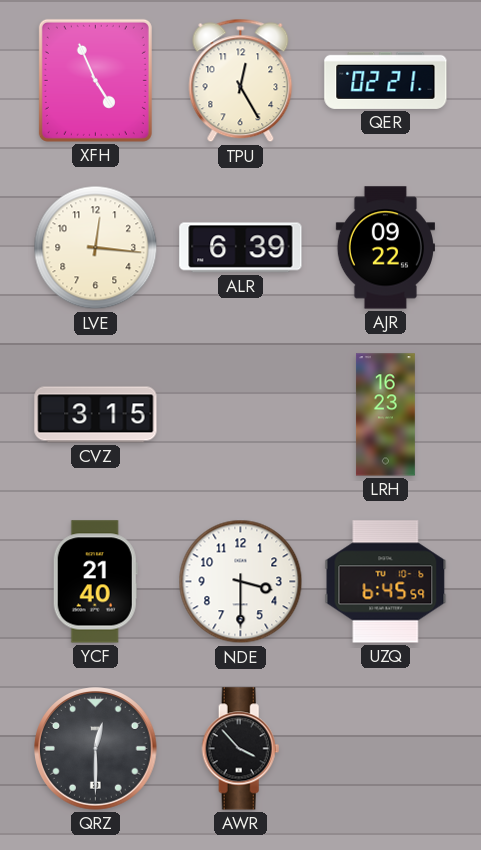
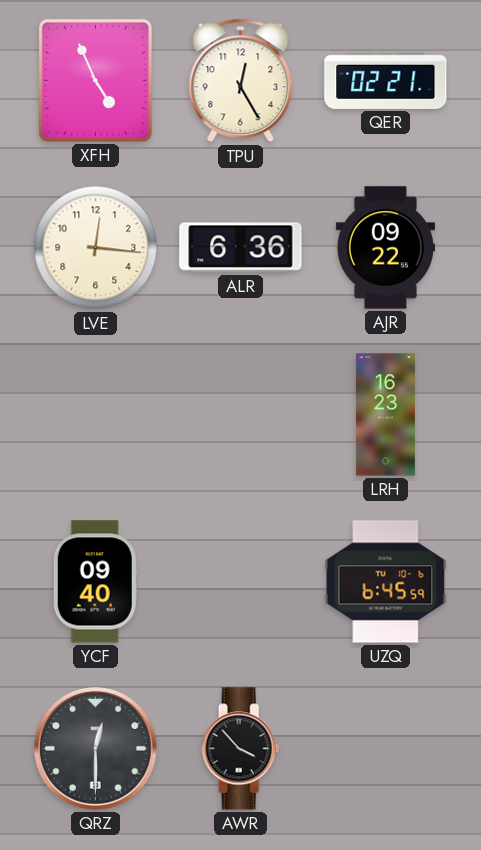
ALR: 6:39 -> 6:36
CVZ: 3:15 -> none
YCF: 21:40 -> 09:40
NDE: 3:30 -> none
